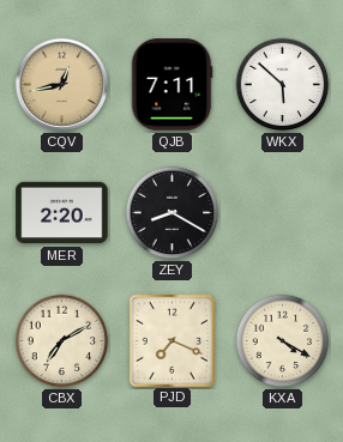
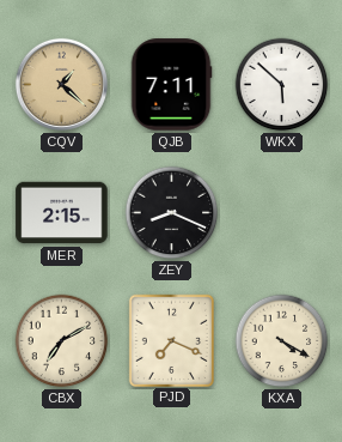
CQV: 12:43 -> 1:22
MER: 2:20 -> 2:15
ZEY: 8:20 -> 8:19
